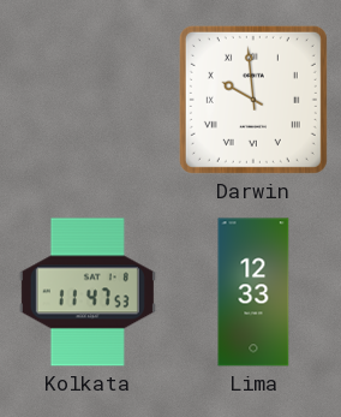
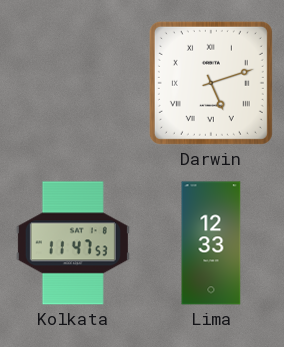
Darwin: 9:59 -> 5:12
